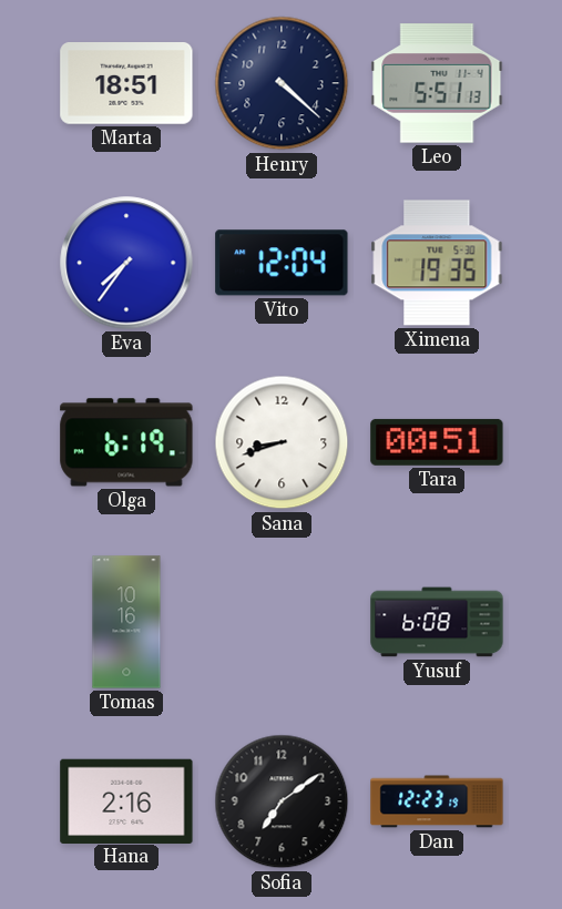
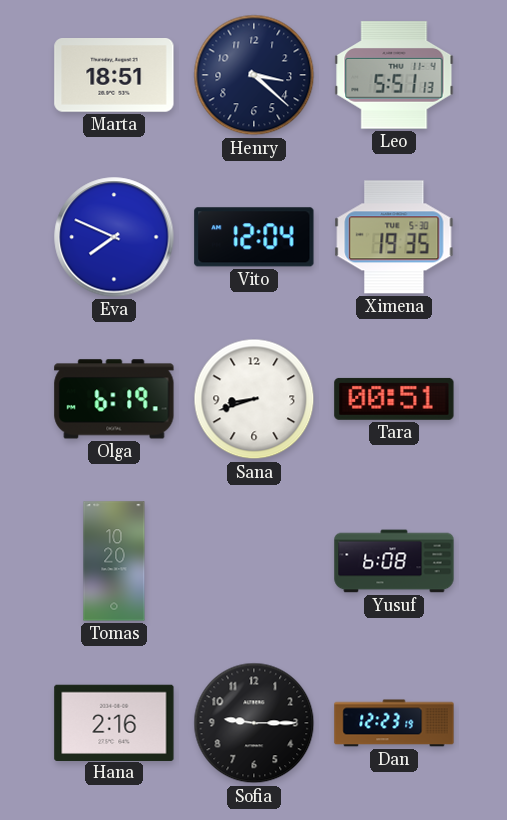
Henry: 4:22 -> 3:22
Eva: 7:36 -> 7:49
Tomas: 10:16 -> 10:20
Sofia: 7:09 -> 9:15
